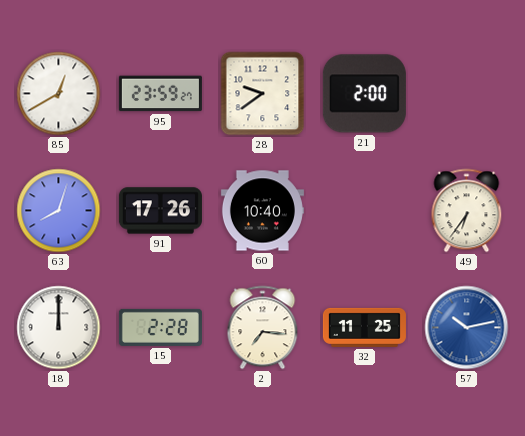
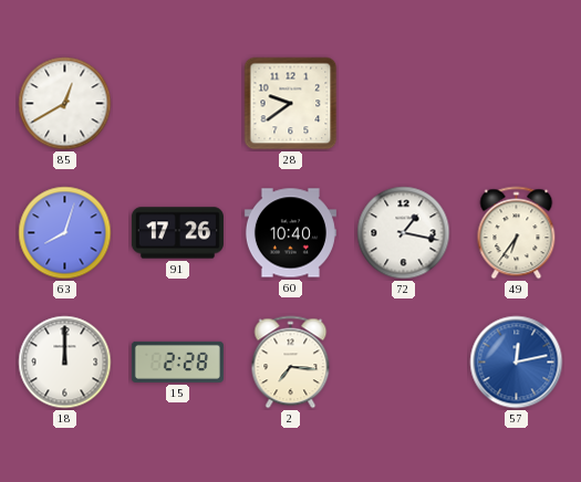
95: 23:59 -> none
21: 2:00 -> none
72: none -> 1:17
32: 11:25 -> none
57: 10:13 -> 12:13
